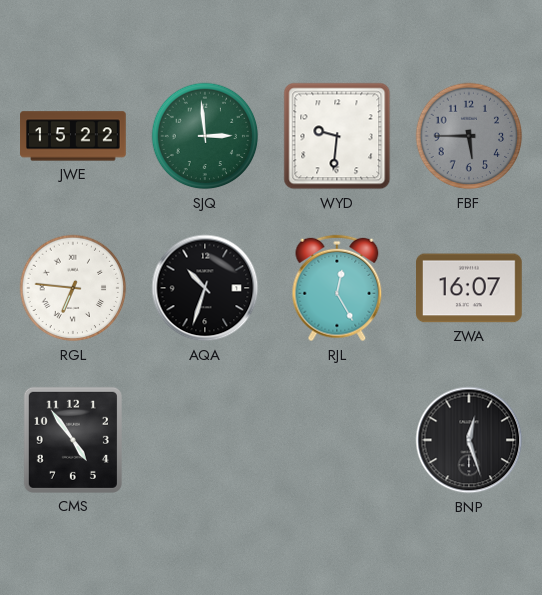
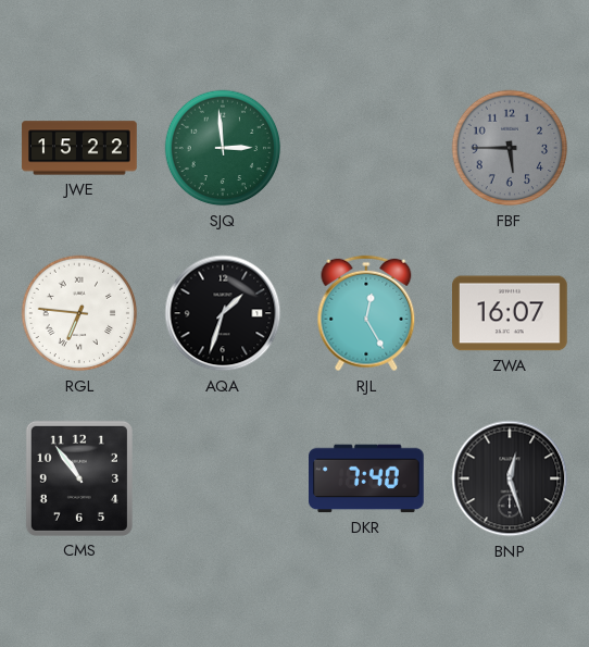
WYD: 9:31 -> none
AQA: 10:33 -> 1:33
CMS: 4:54 -> 10:54
DKR: none -> 7:40
